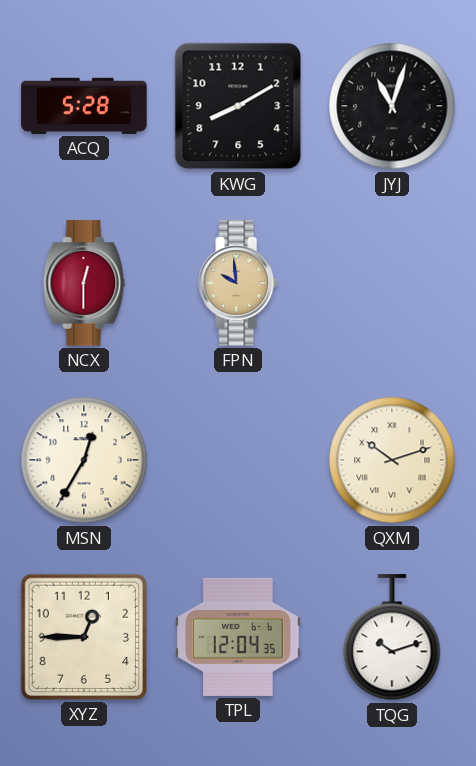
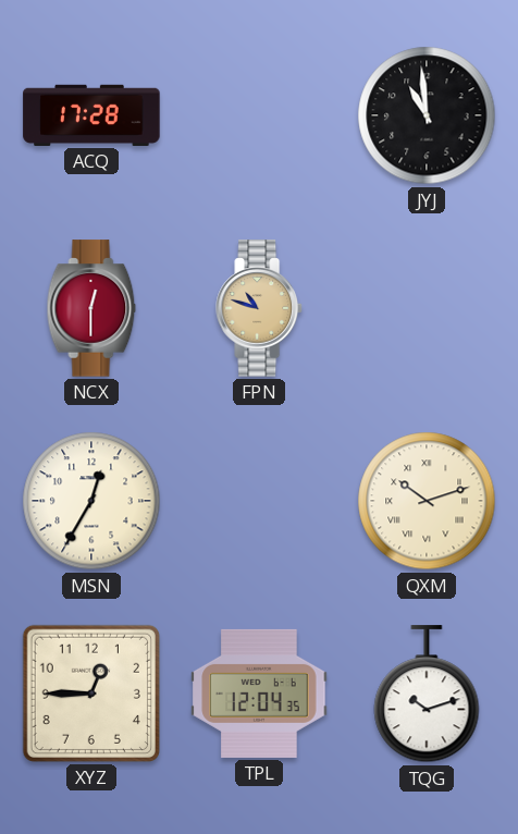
ACQ: 5:28 -> 17:28
KWG: 8:10 -> none
JYJ: 11:03 -> 10:59
FPN: 9:59 -> 10:48
